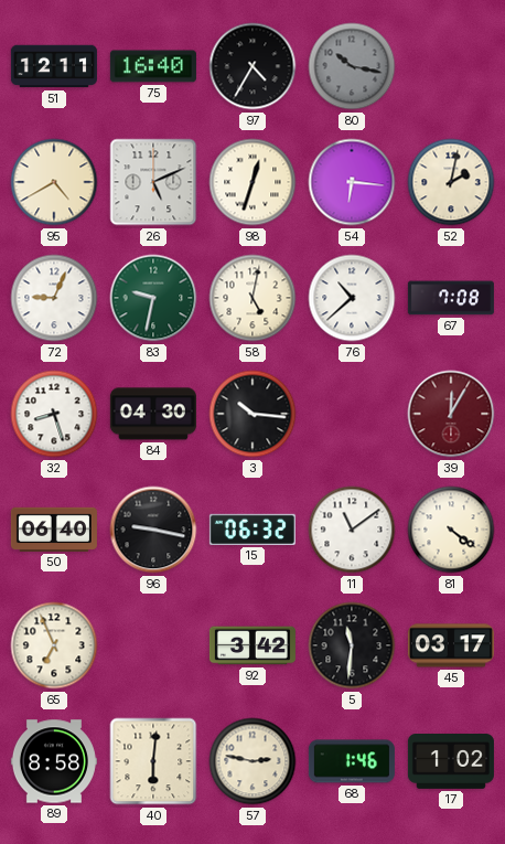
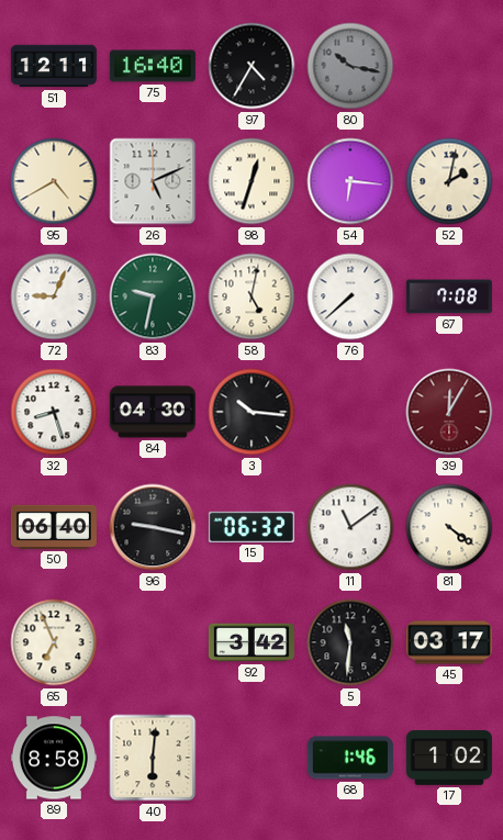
76: 10:38 -> 7:38
57: 2:47 -> none
